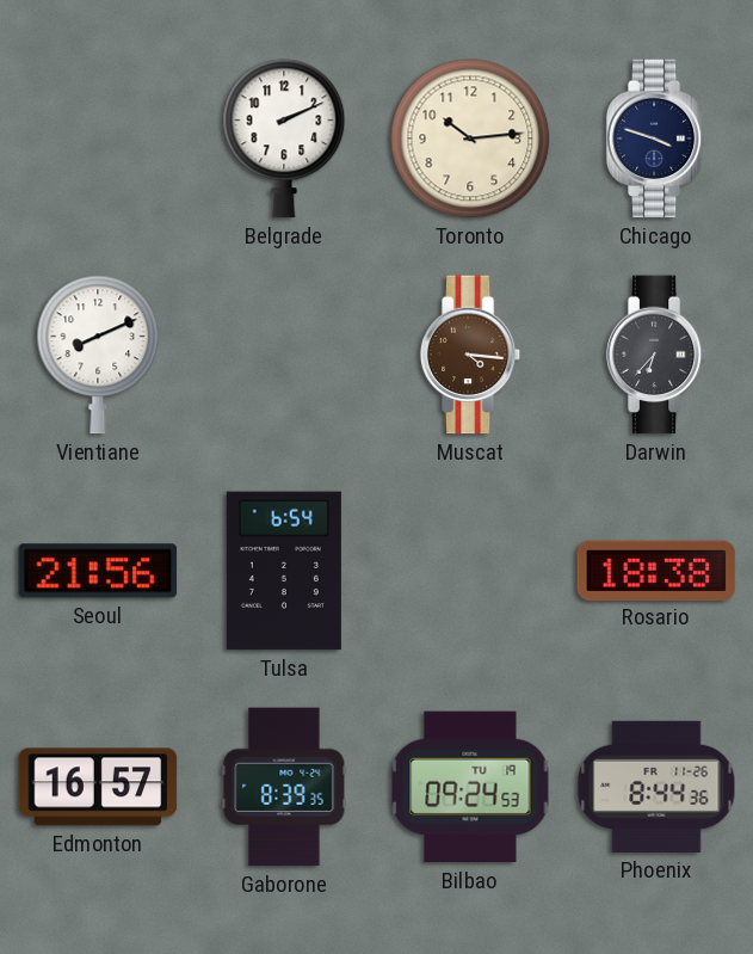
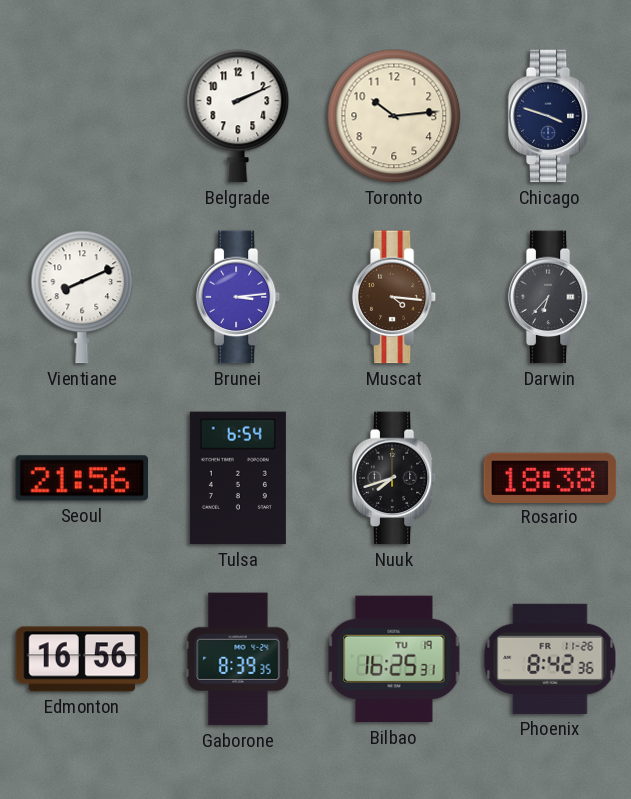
Brunei: none -> 3:14
Nuuk: none -> 7:42
Edmonton: 16:57 -> 16:56
Bilbao: 09:24 -> 16:25
Phoenix: 8:44 -> 8:42
